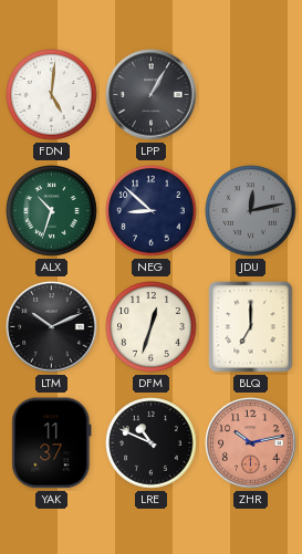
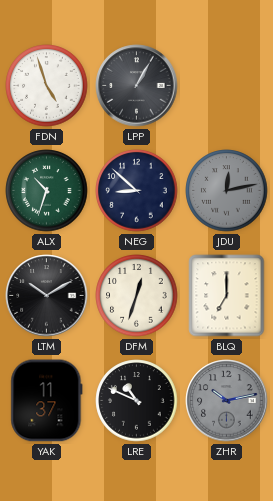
FDN: 5:01 -> 4:57
LTM: 10:11 -> 10:10
ZHR dial: salmon -> grey
